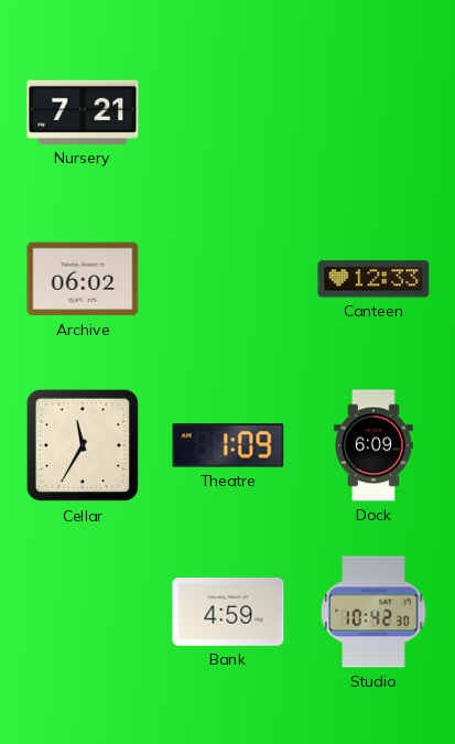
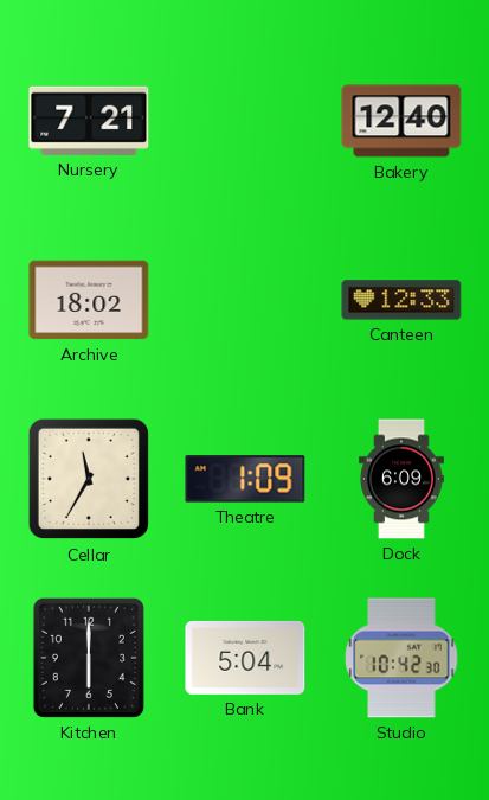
Bakery: none -> 12:40
Archive: 06:02 -> 18:02
Kitchen: none -> 6:00
Bank: 4:59 -> 5:04
